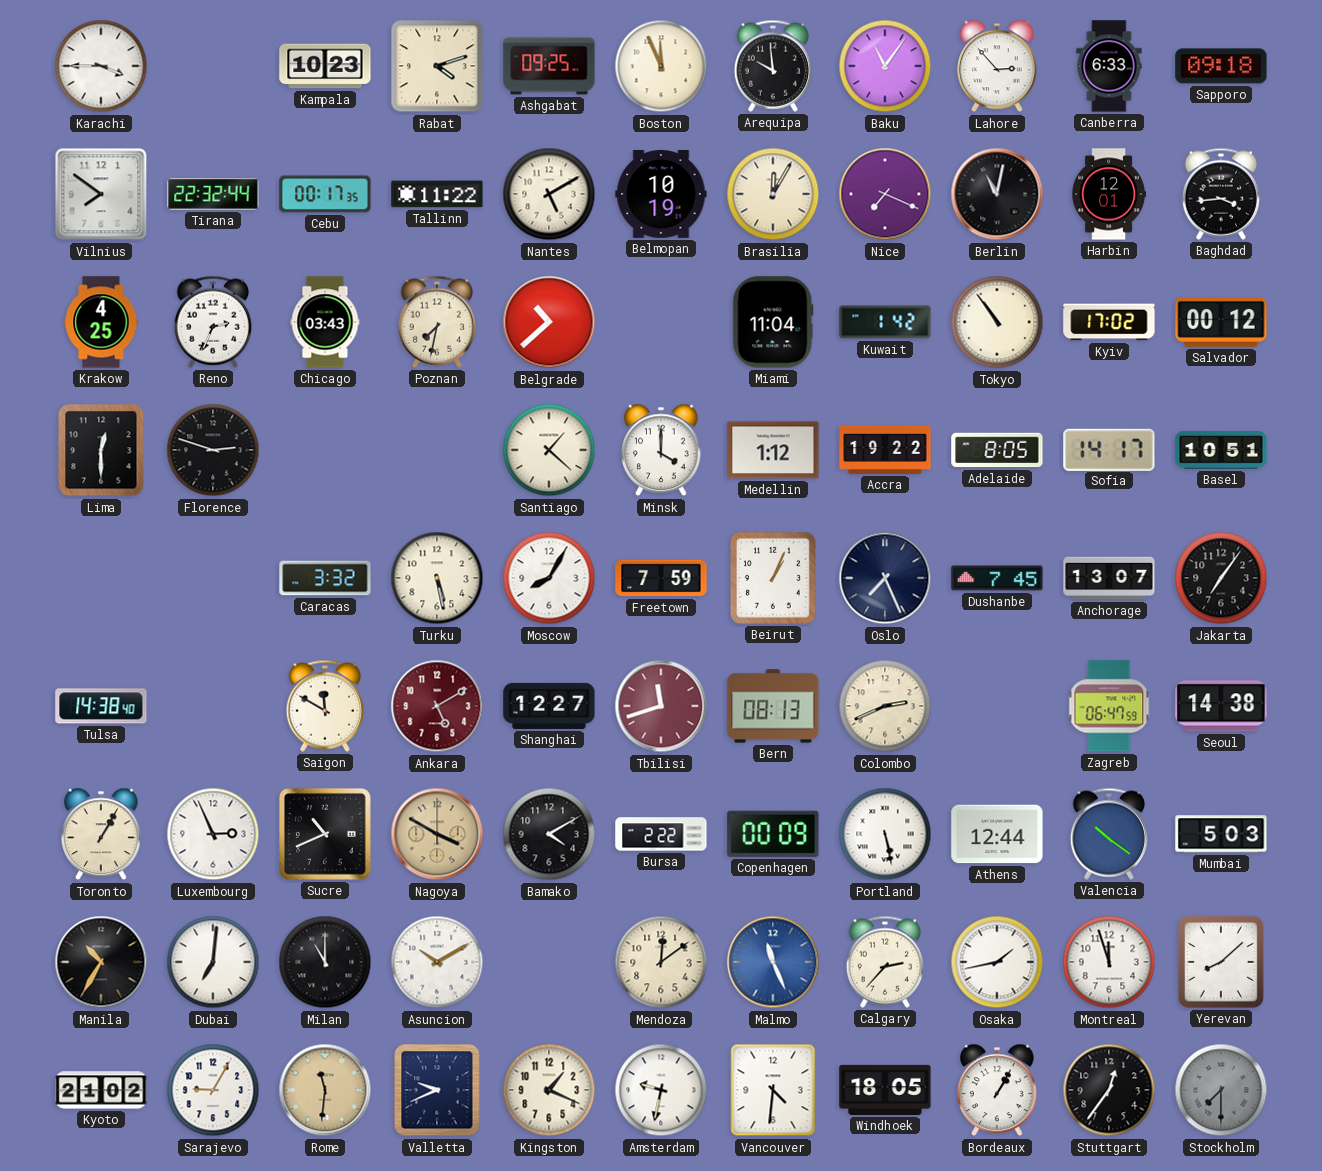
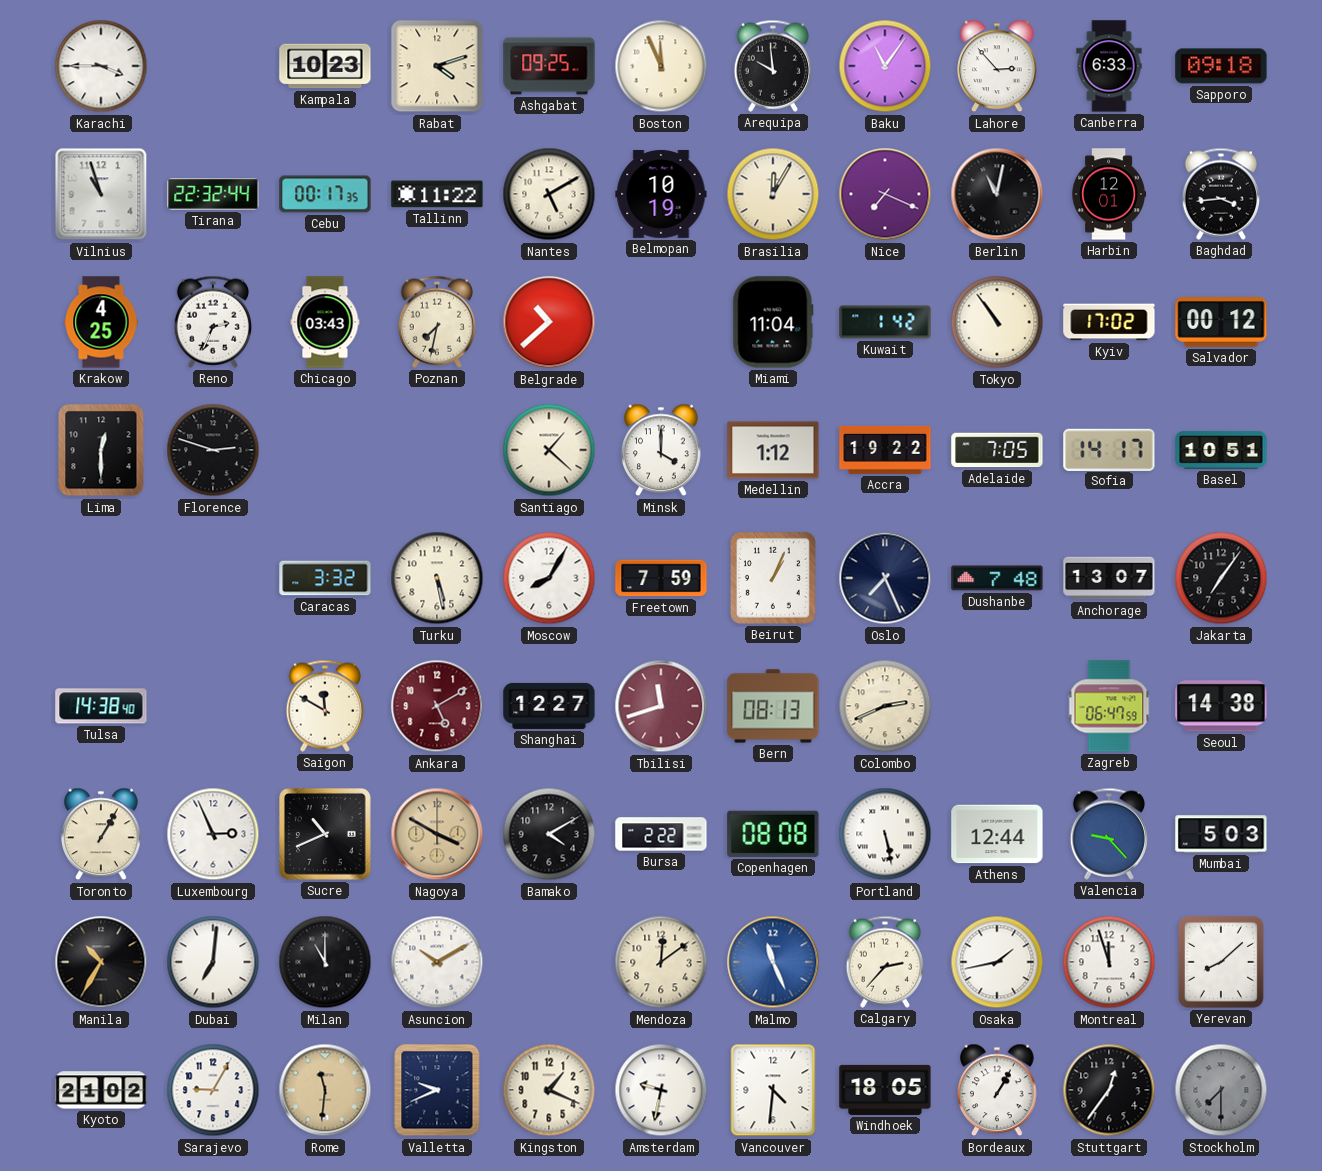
Vilnius: 7:51 -> 10:57
Adelaide: 8:05 -> 7:05
Dushanbe: 7:45 -> 7:48
Copenhagen: 00:09 -> 08:08
Valencia: 10:21 -> 9:23
